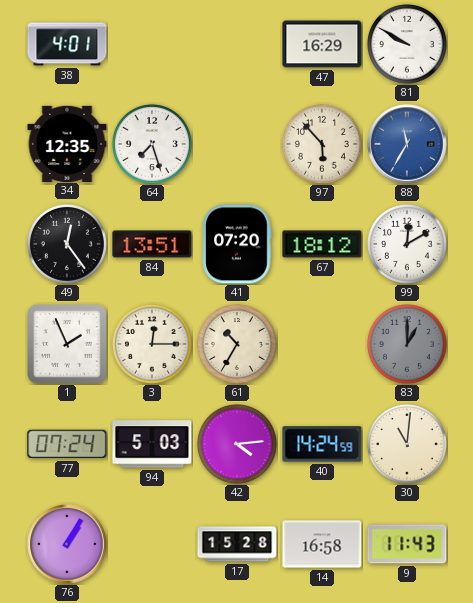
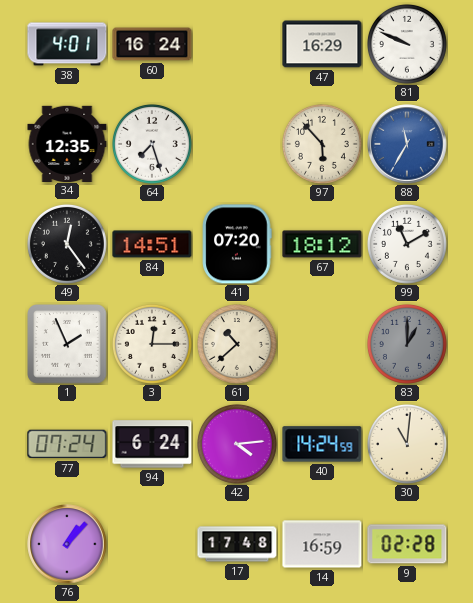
60: none -> 16:24
81: 9:50 -> 9:49
84: 13:51 -> 14:51
99: 12:10 -> 11:10
61: 10:35 -> 10:38
94: 5:03 -> 6:24
76: 1:05 -> 1:07
17: 15:28 -> 17:48
14: 16:58 -> 16:59
9: 11:43 -> 02:28
